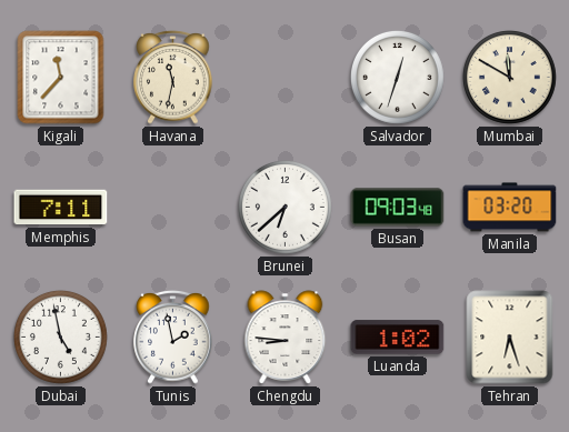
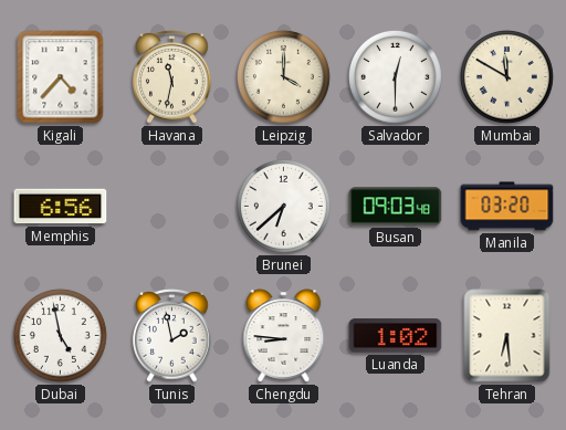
Kigali: 11:37 -> 4:37
Leipzig: none -> 4:00
Salvador: 12:33 -> 12:30
Memphis: 7:11 -> 6:56
Tehran: 6:27 -> 6:29
